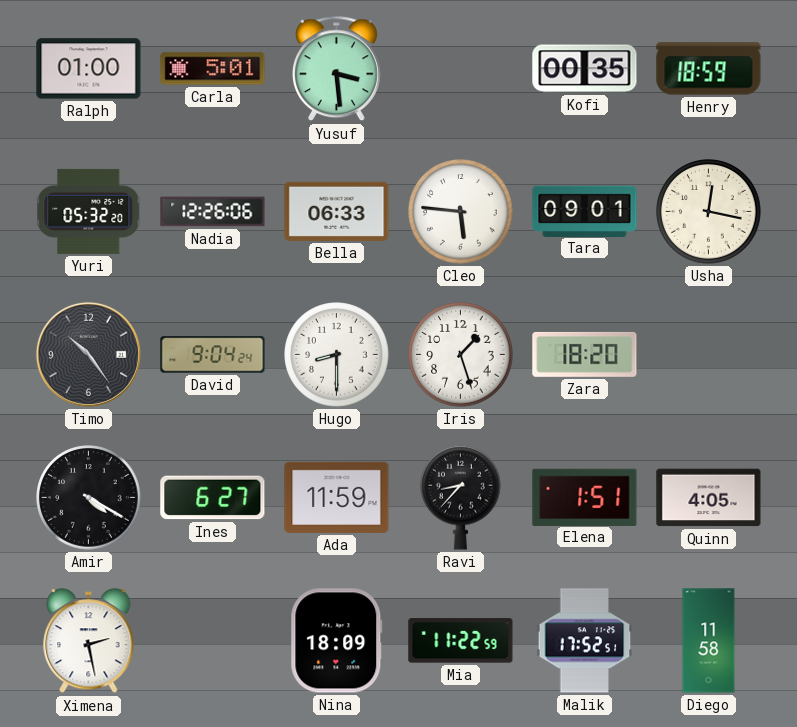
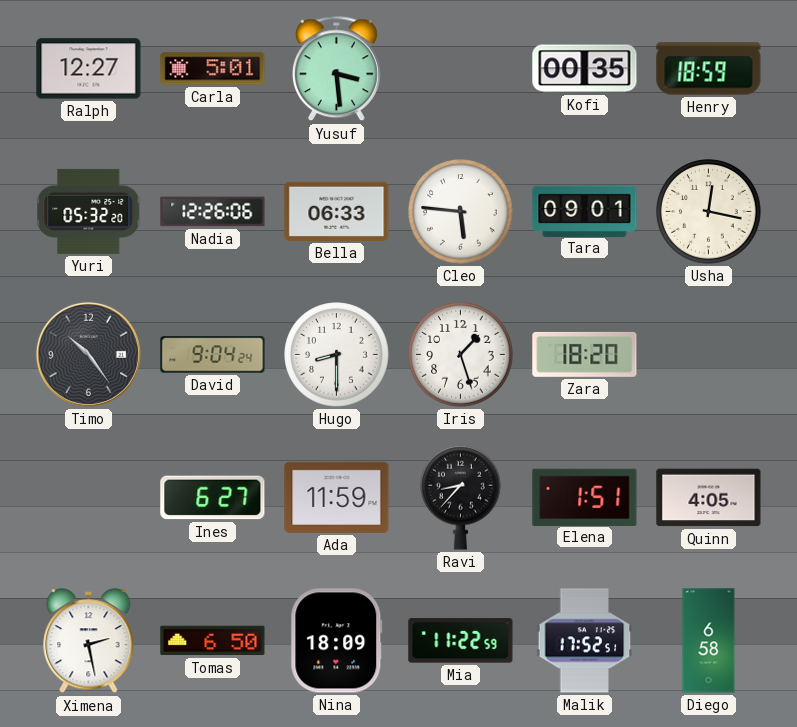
Ralph: 01:00 -> 12:27
Amir: 4:20 -> none
Tomas: none -> 6:50
Diego: 11:58 -> 6:58
